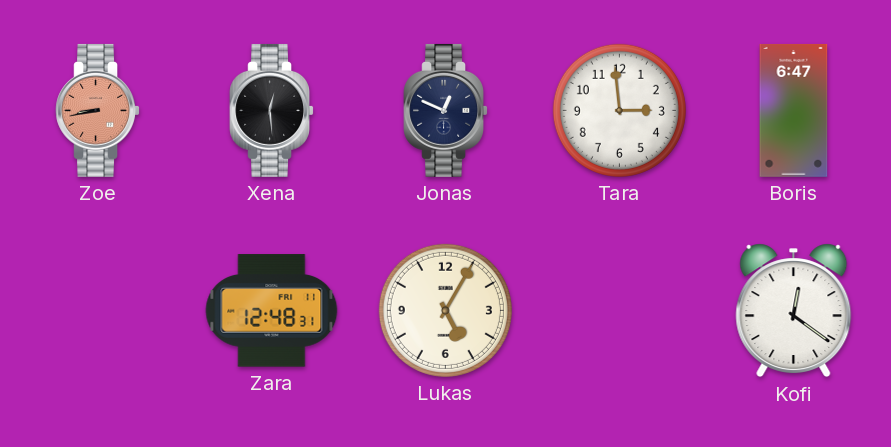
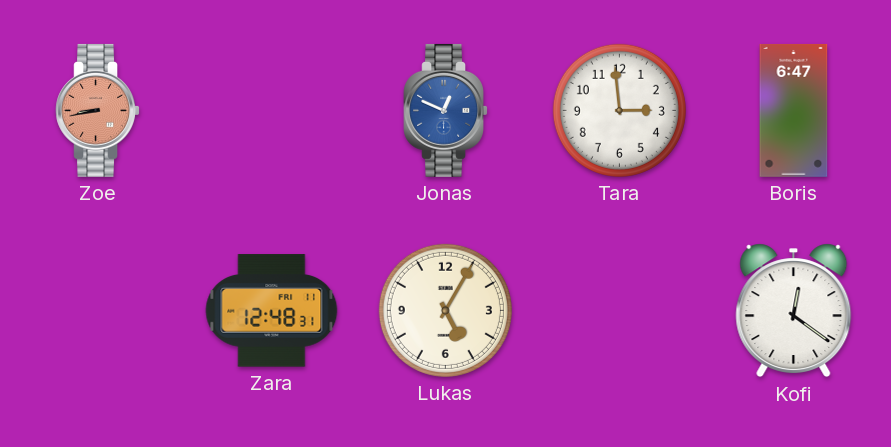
Xena: 12:29 -> none
Jonas dial: navy -> blue
